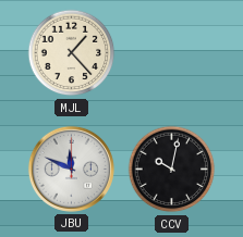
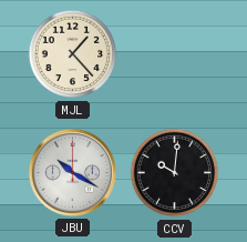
JBU: 11:49 -> 10:20
CCV: 10:02 -> 10:01
